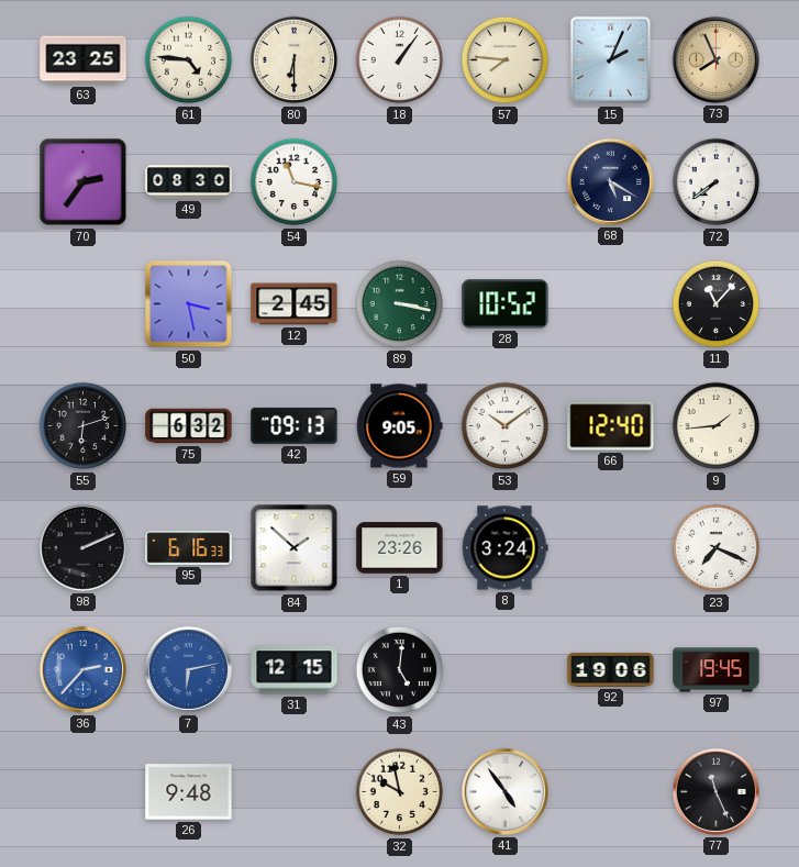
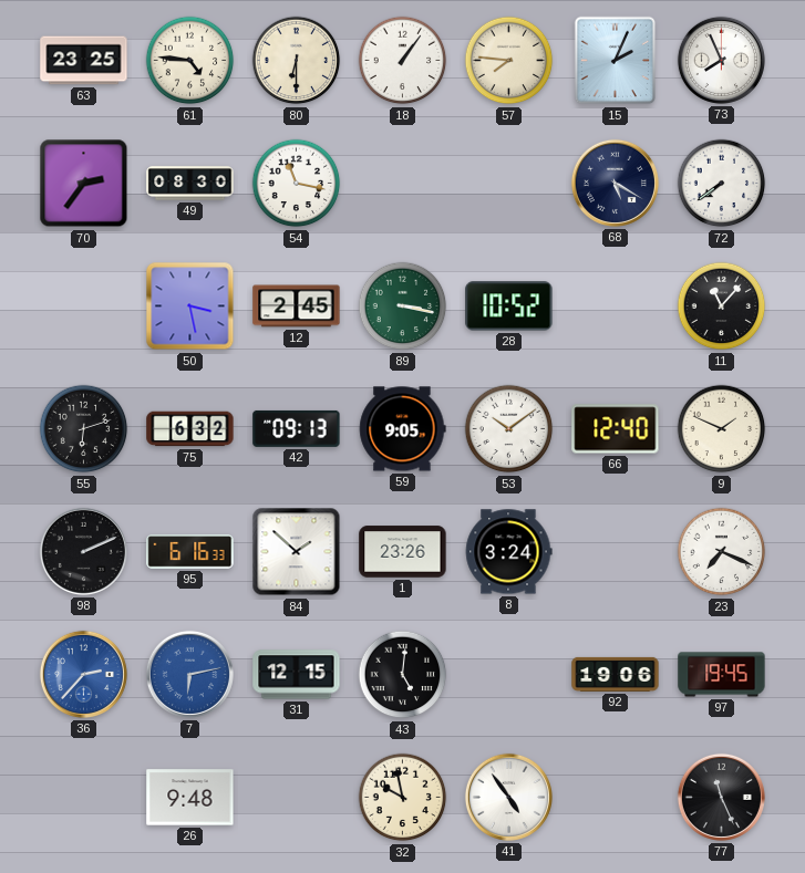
73 dial: champagne -> white
9: 1:44 -> 1:49
